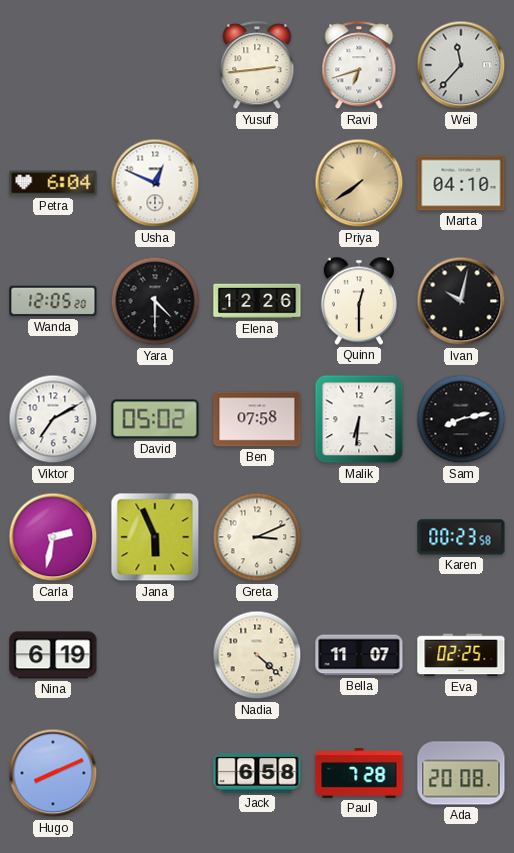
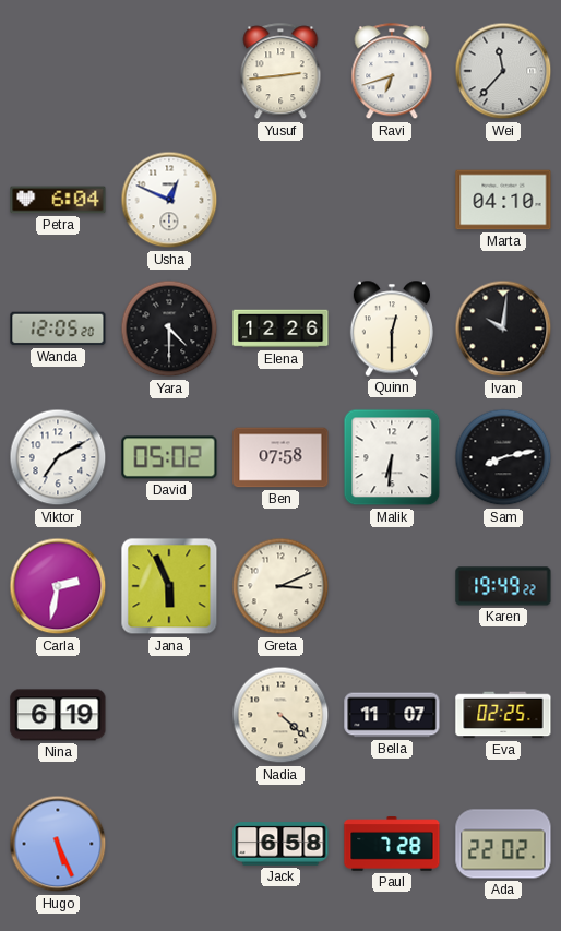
Priya: 7:39 -> none
Ivan: 10:02 -> 10:01
Karen: 00:23 -> 19:49
Hugo: 8:11 -> 5:26
Ada: 20:08 -> 22:02
